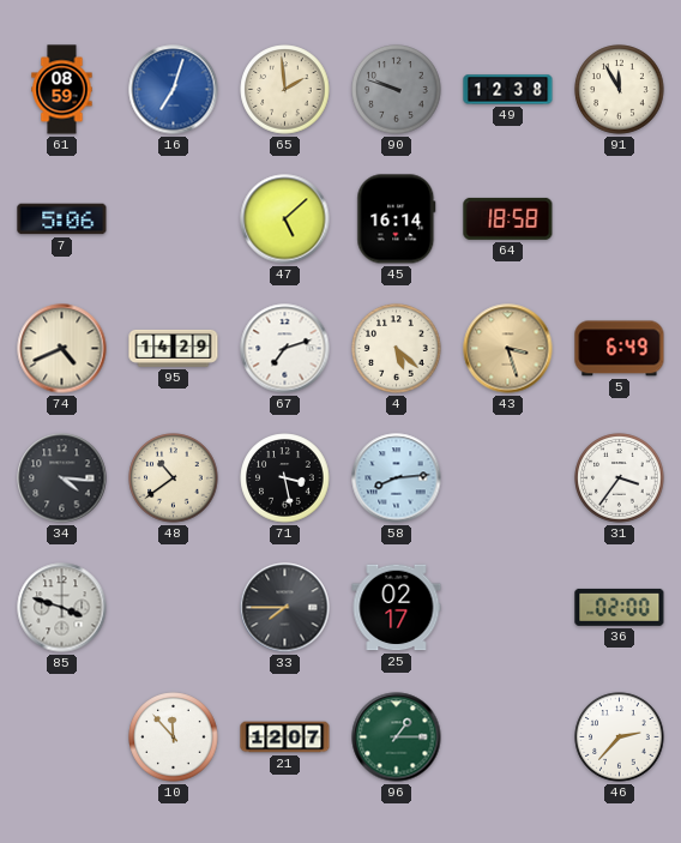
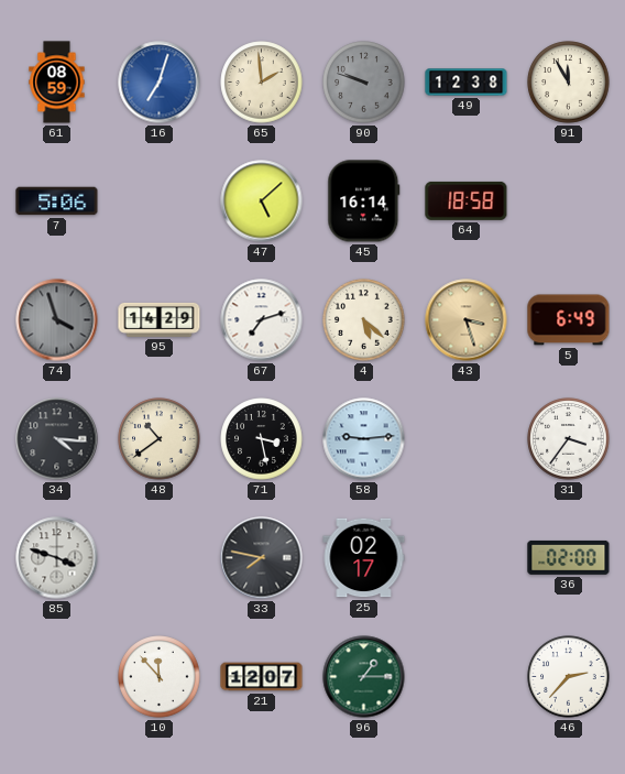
74: 4:41 -> 3:57
74 dial: cream -> grey
58: 8:14 -> 9:14
33: 7:45 -> 7:47
